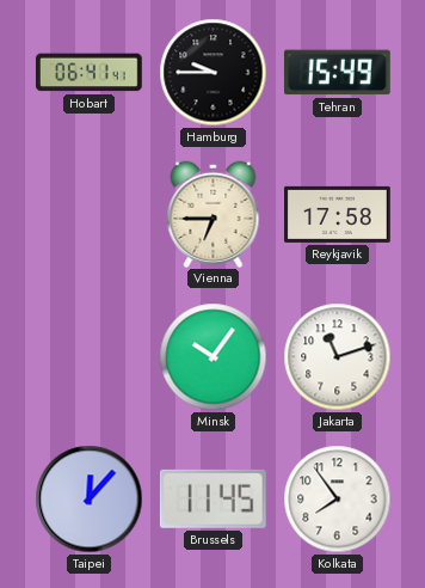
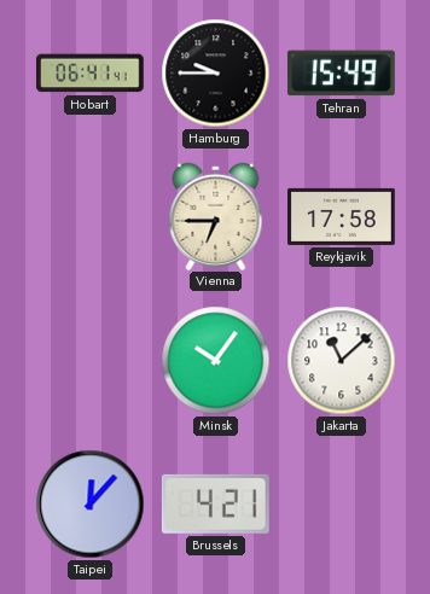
Jakarta: 11:12 -> 11:08
Brussels: 11:45 -> 4:21
Kolkata: 7:54 -> none
